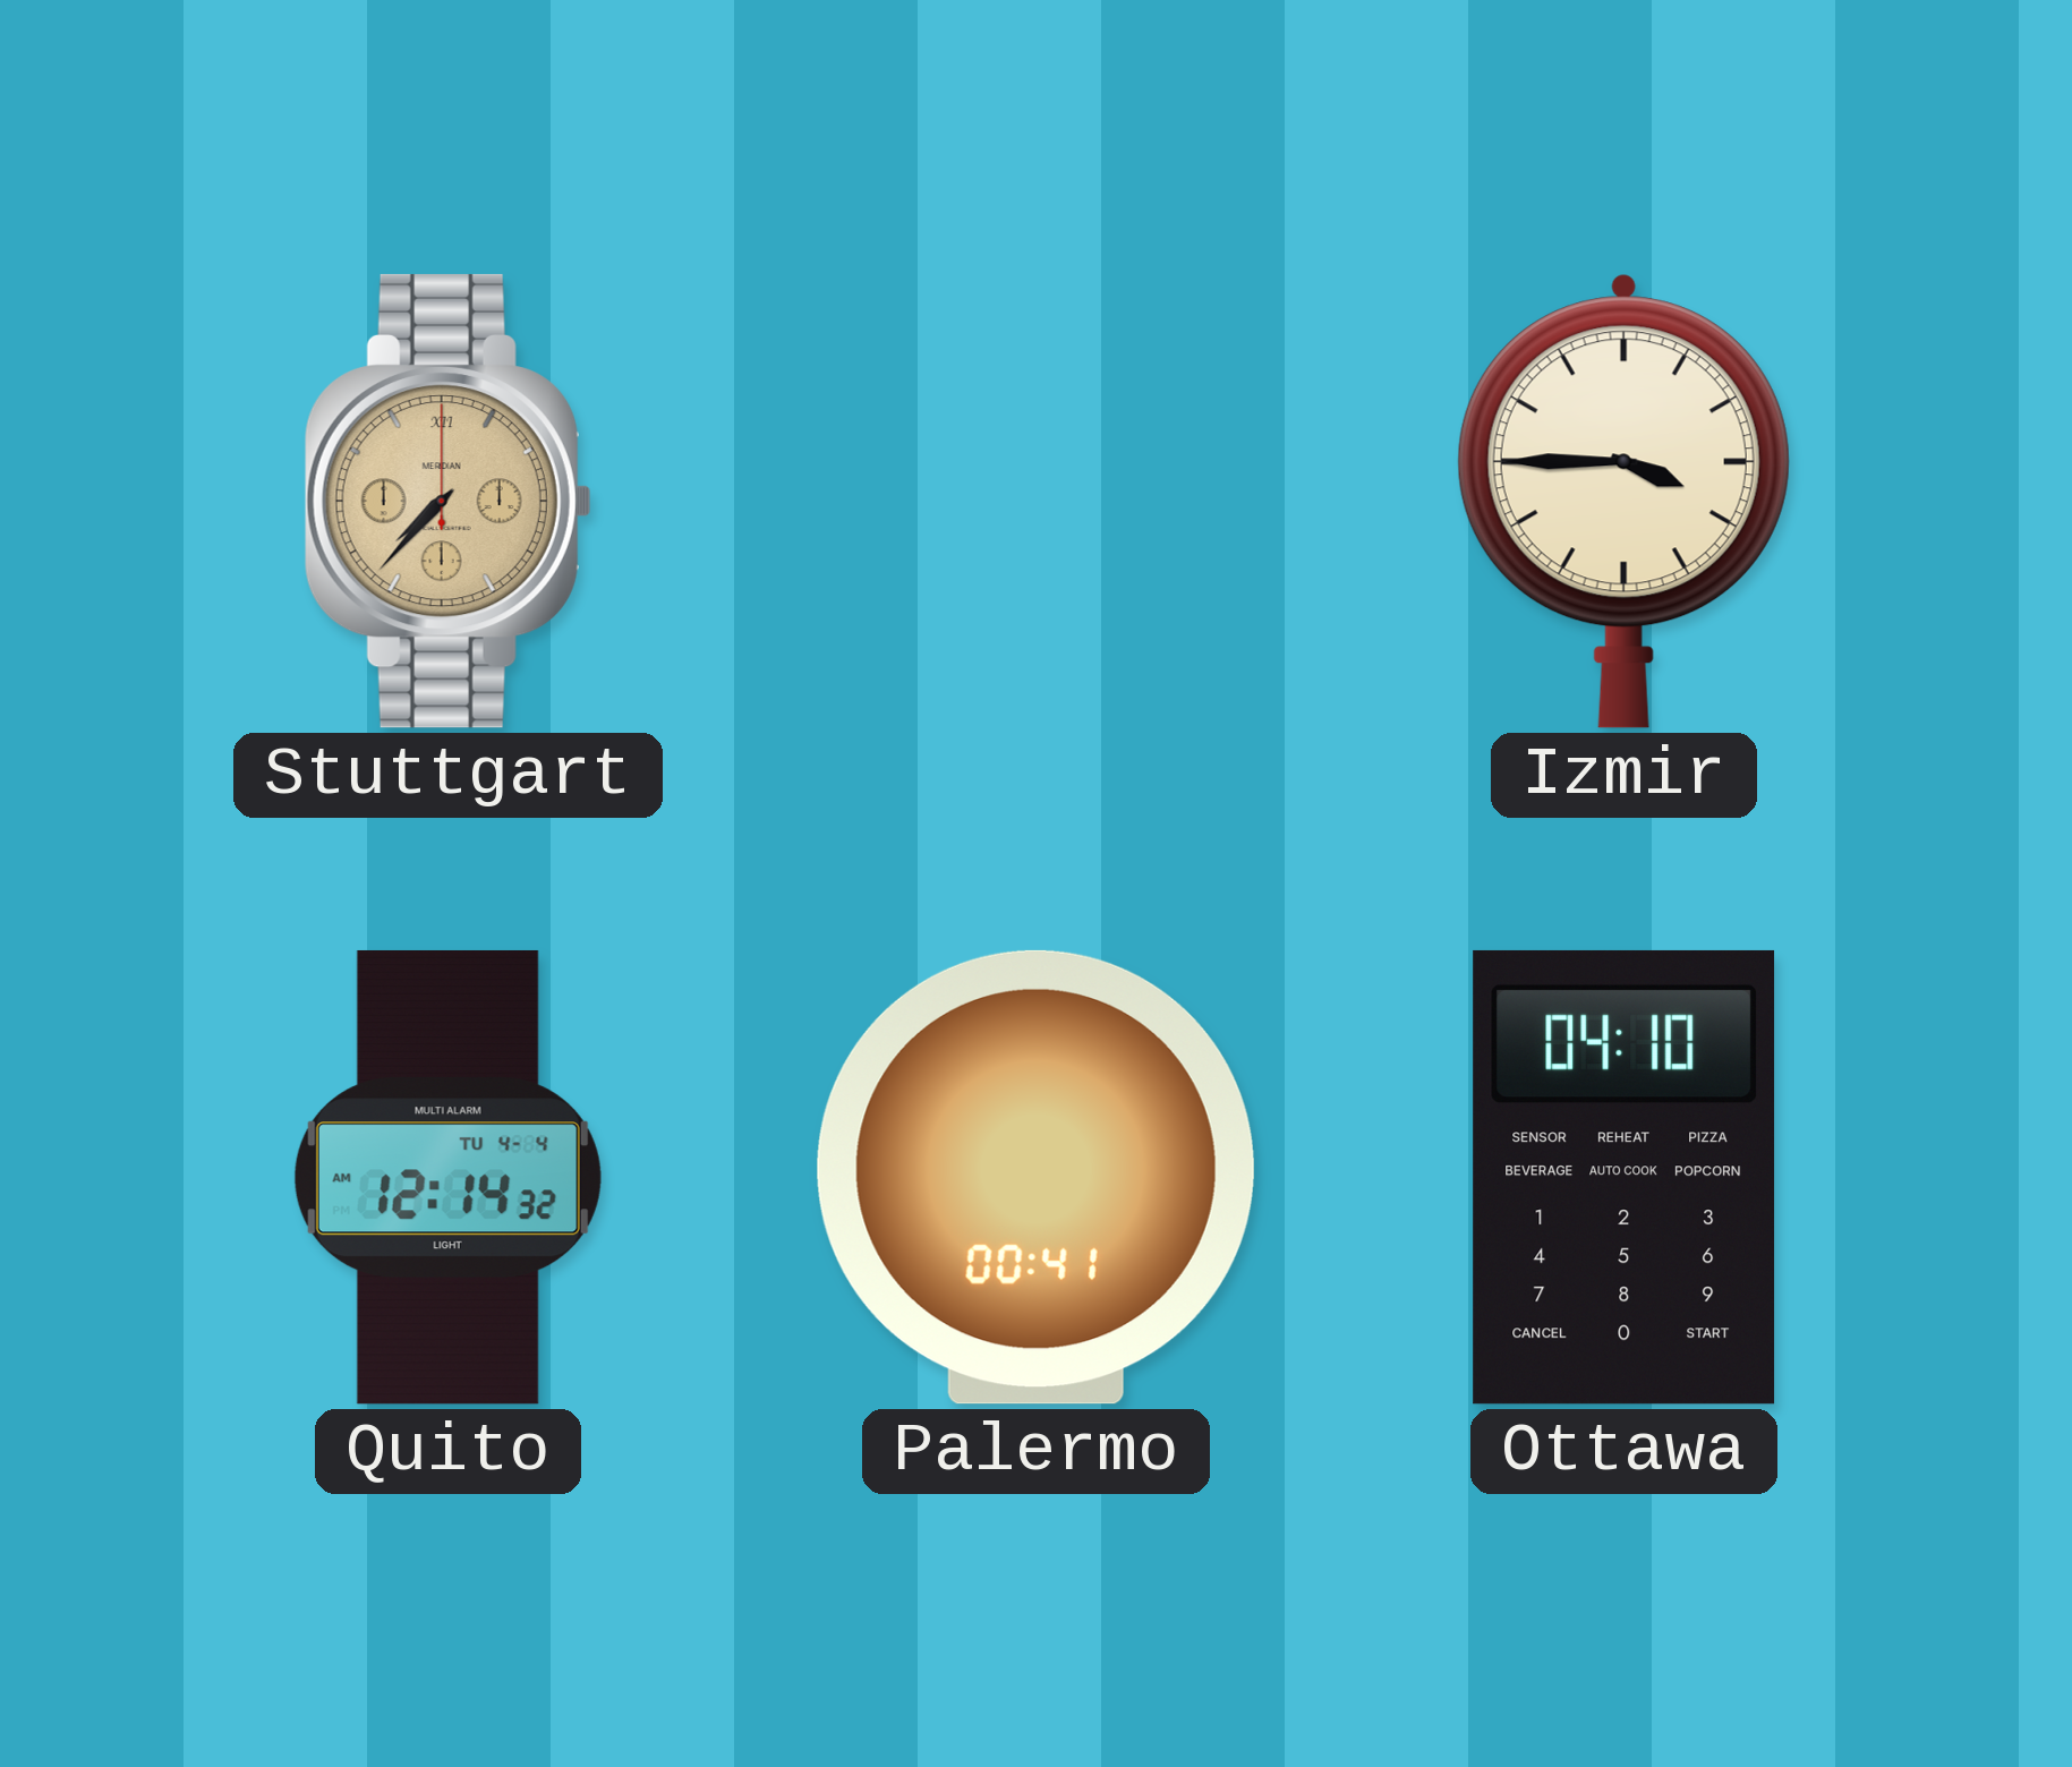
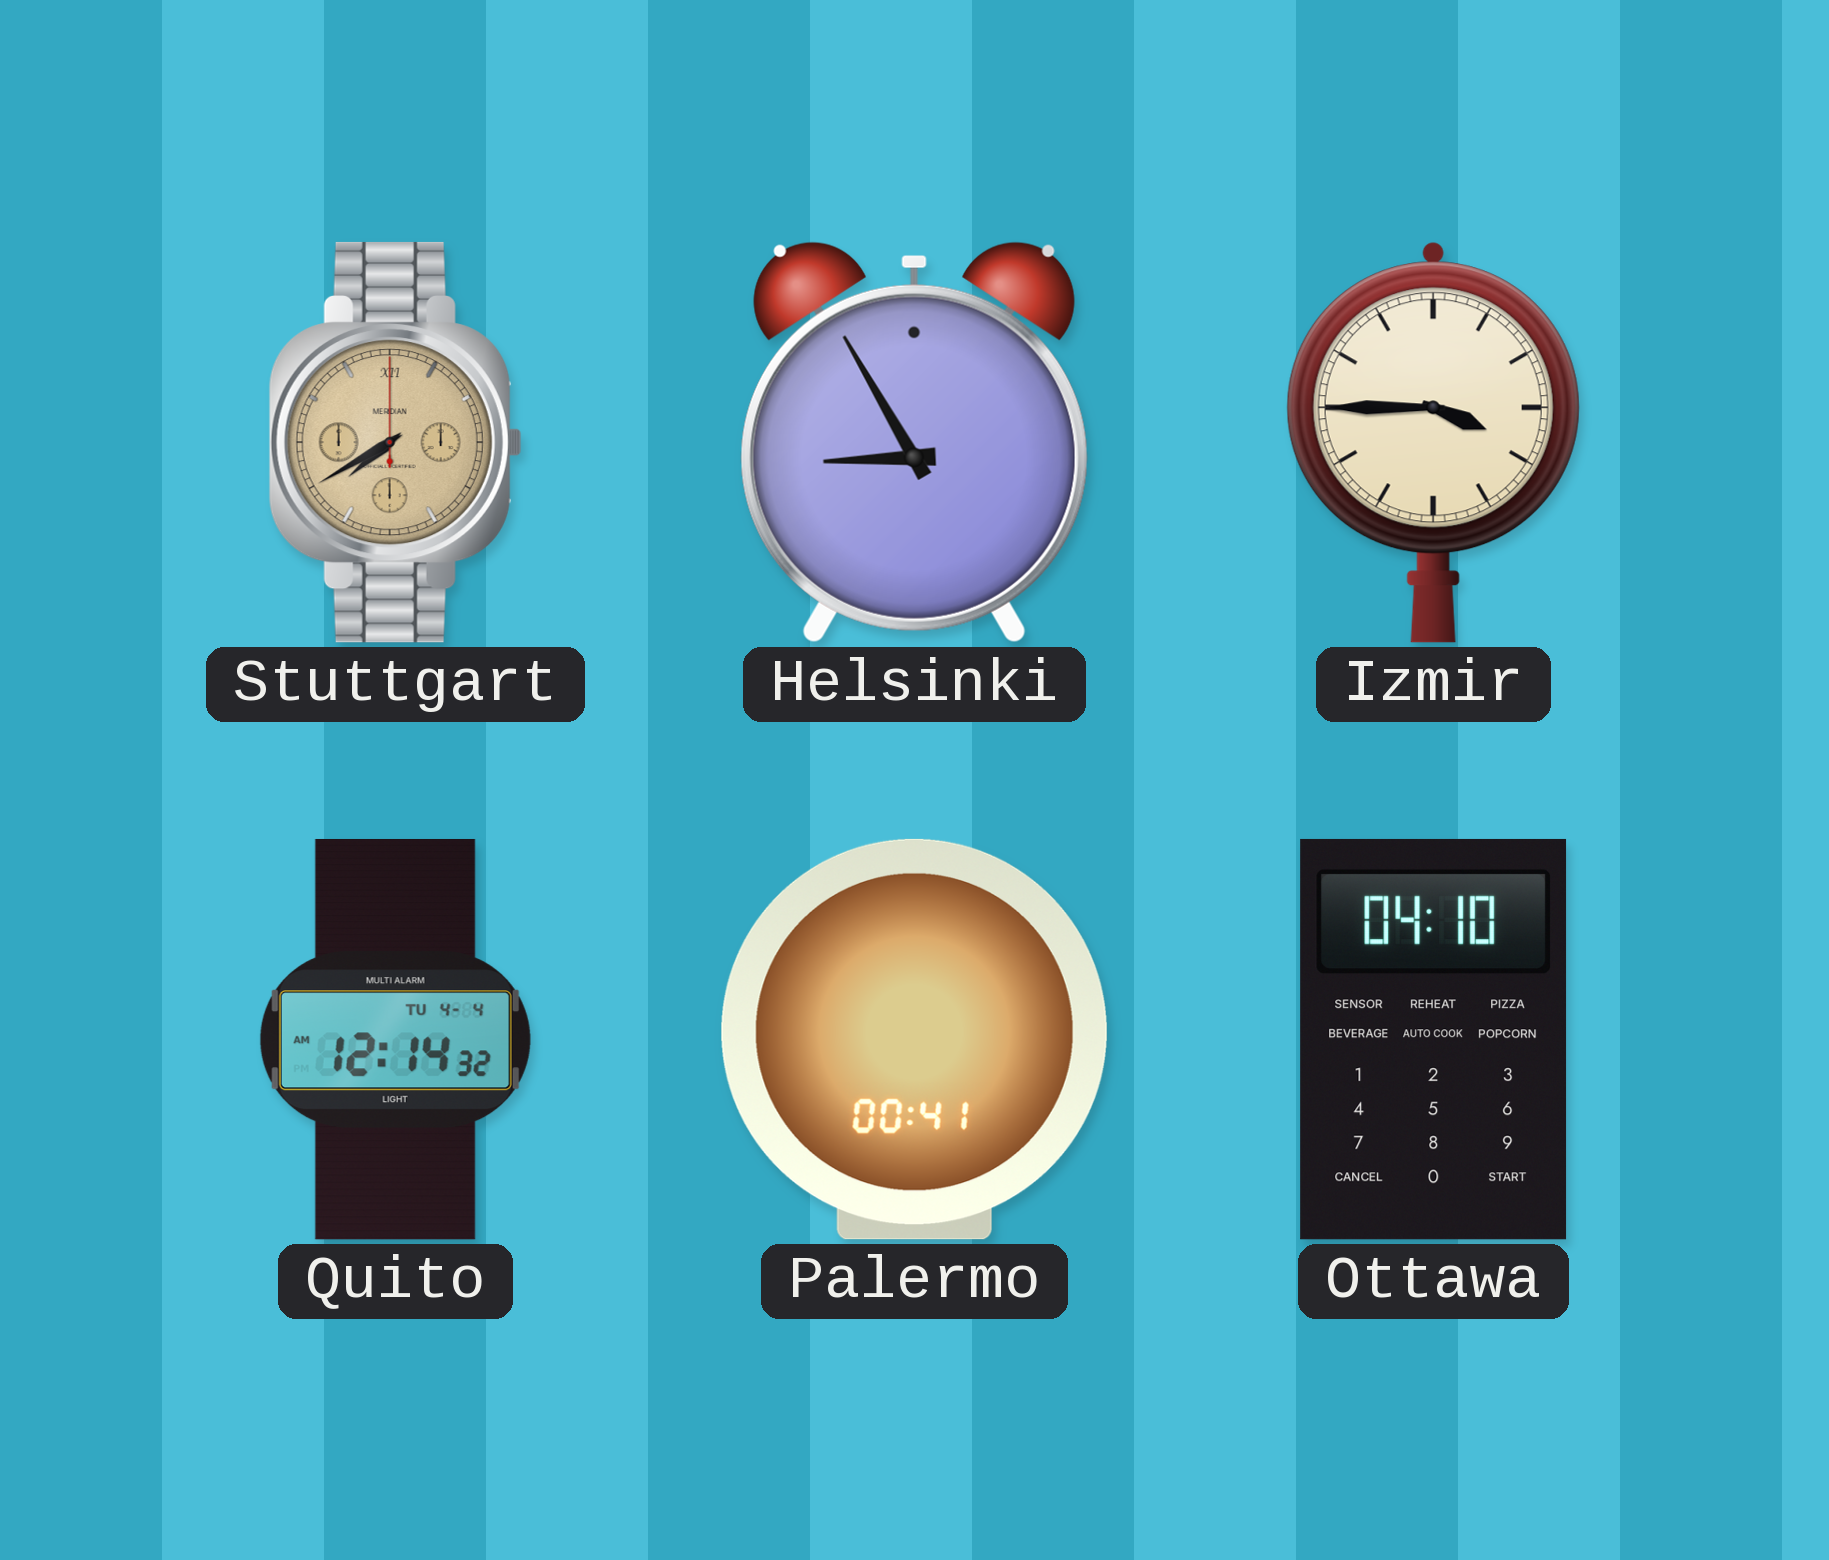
Stuttgart: 7:37 -> 7:40
Helsinki: none -> 8:55
